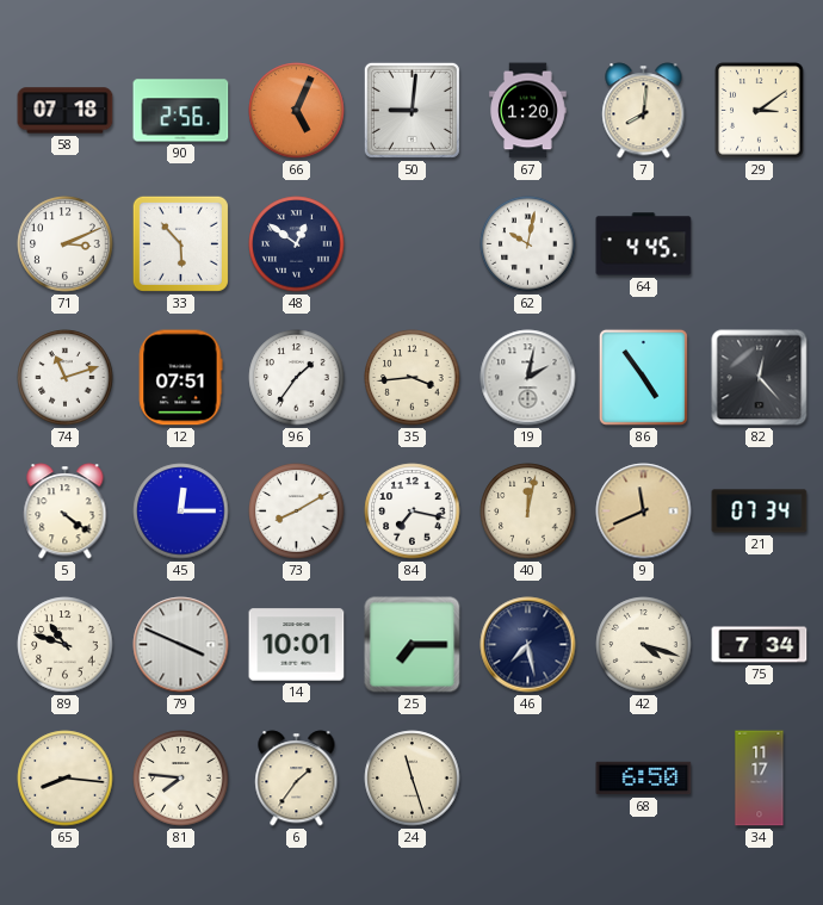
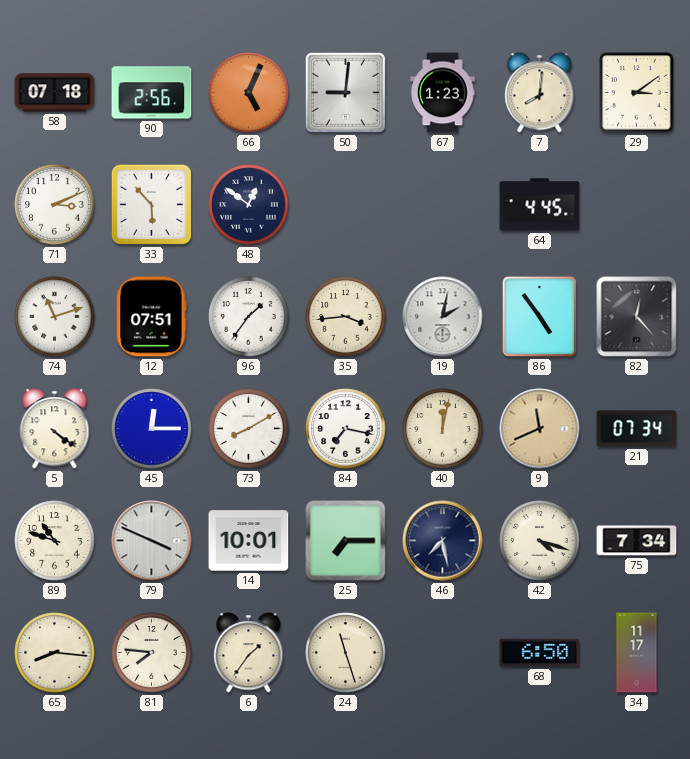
67: 1:20 -> 1:23
62: 10:02 -> none
